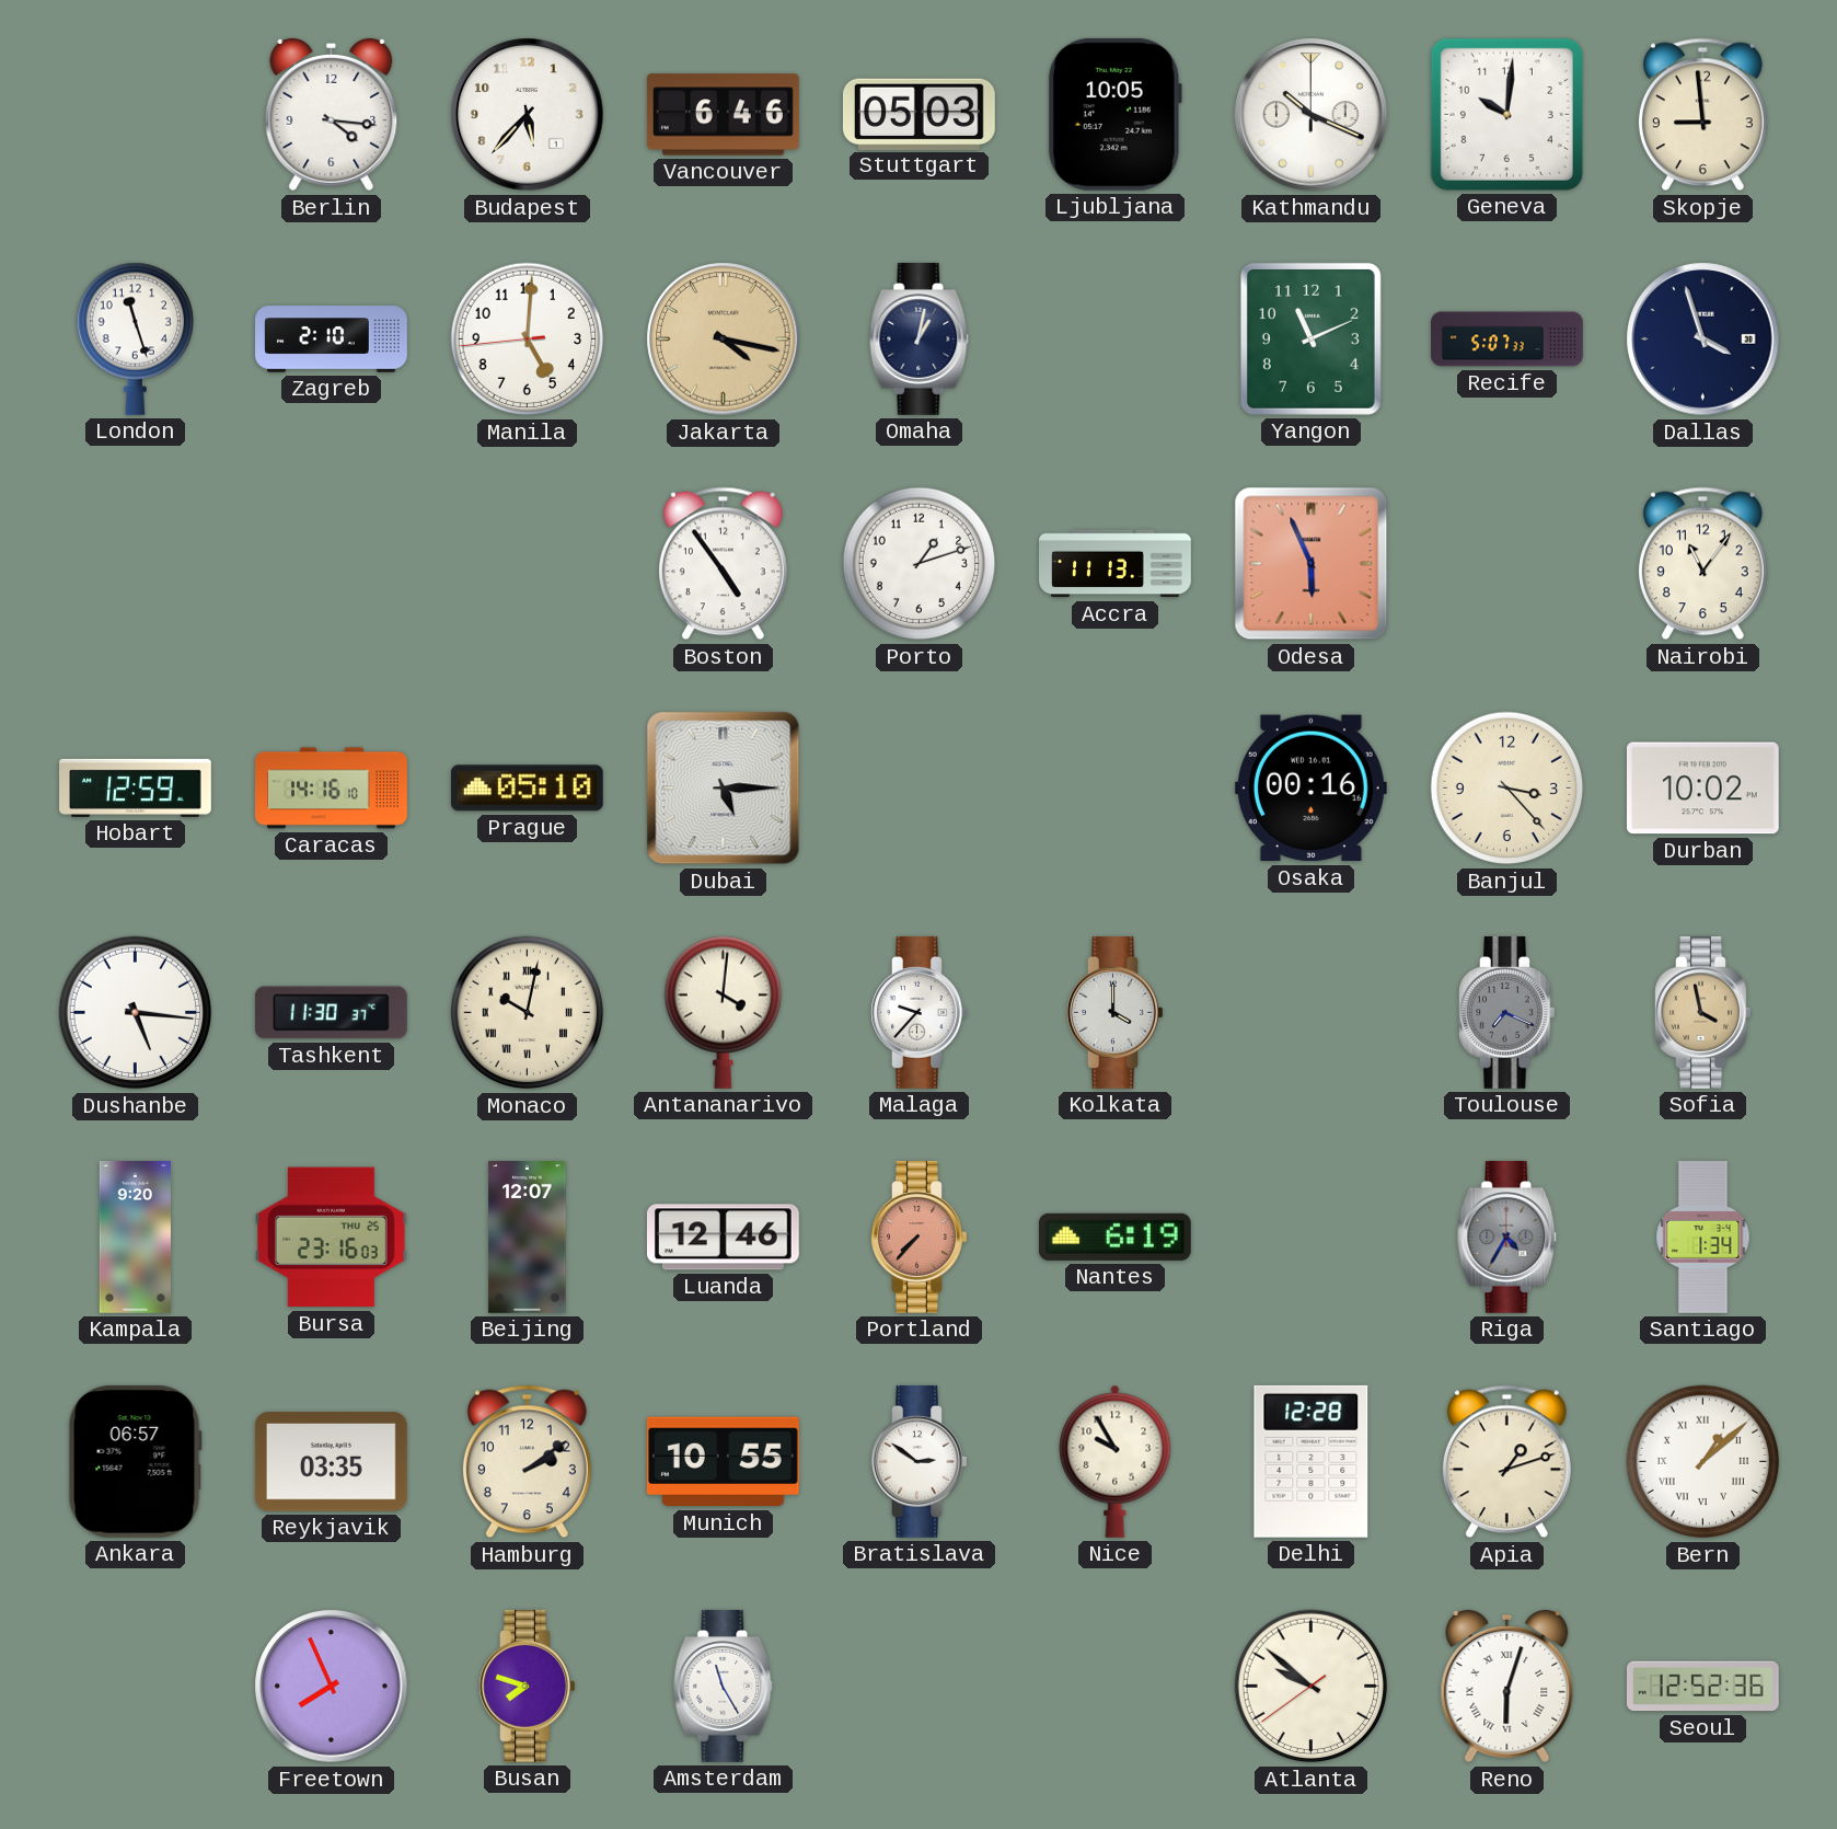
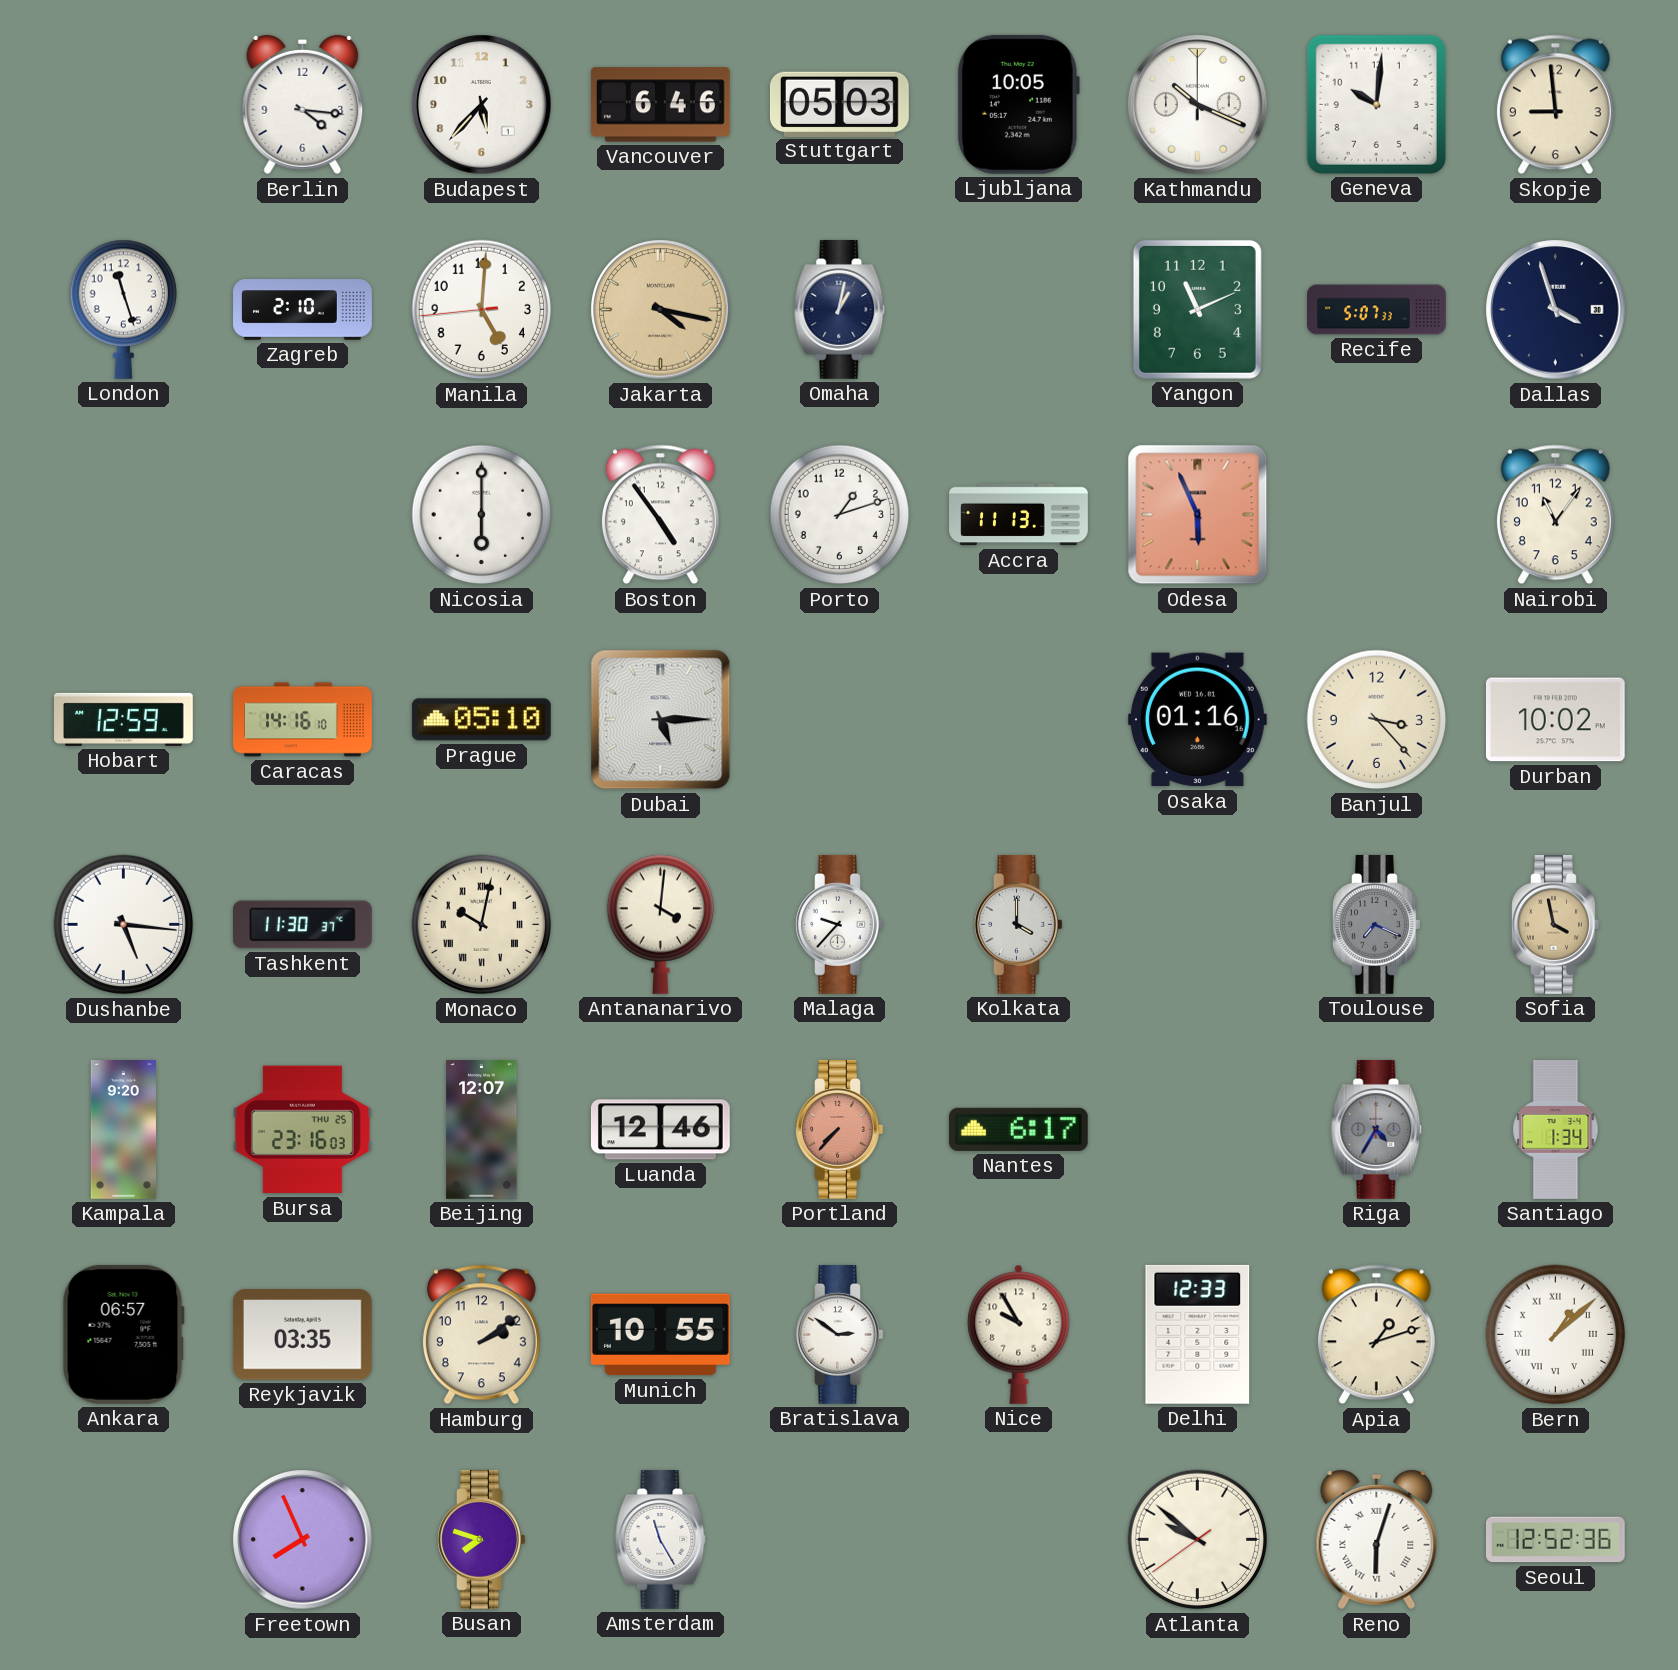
Nicosia: none -> 6:00
Osaka: 00:16 -> 01:16
Nantes: 6:19 -> 6:17
Delhi: 12:28 -> 12:33
